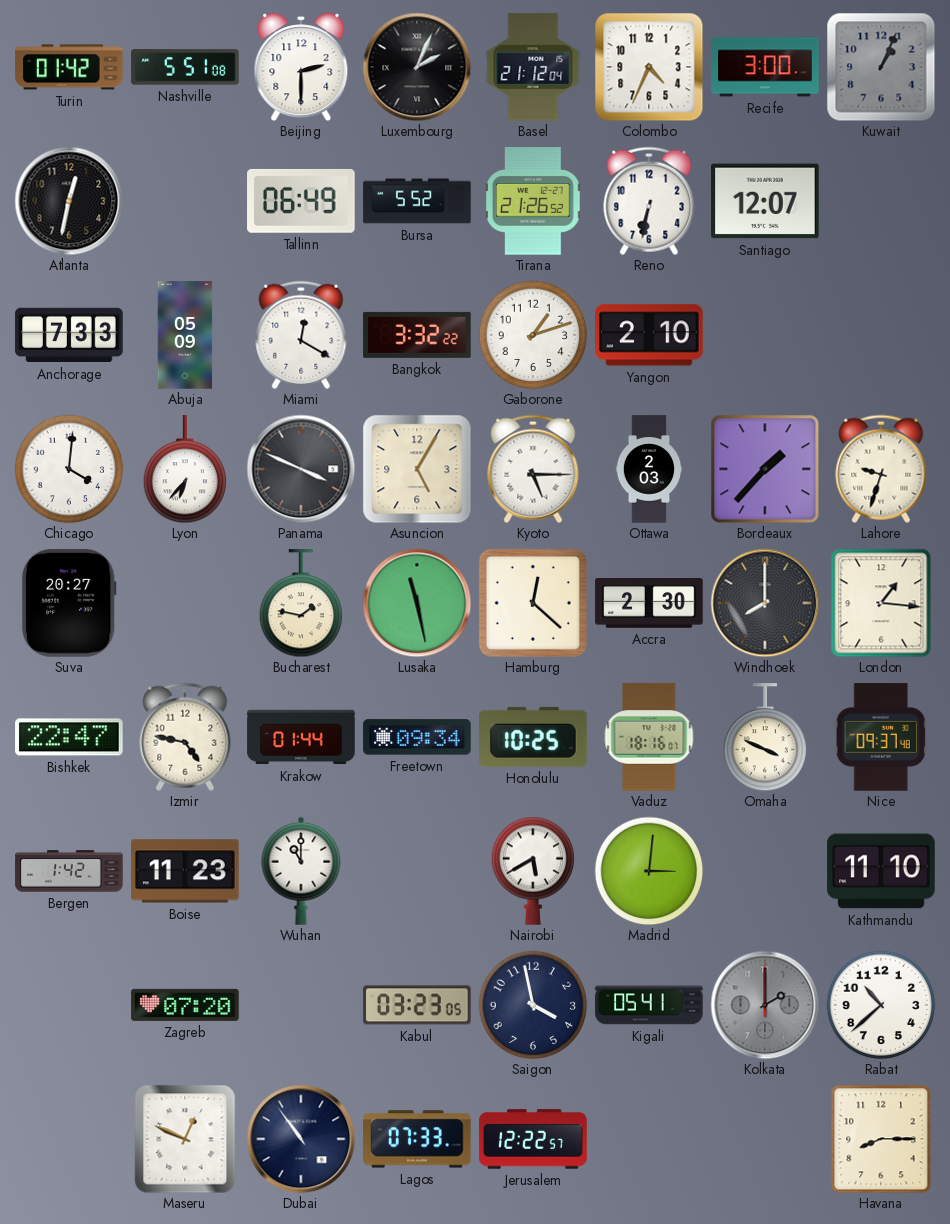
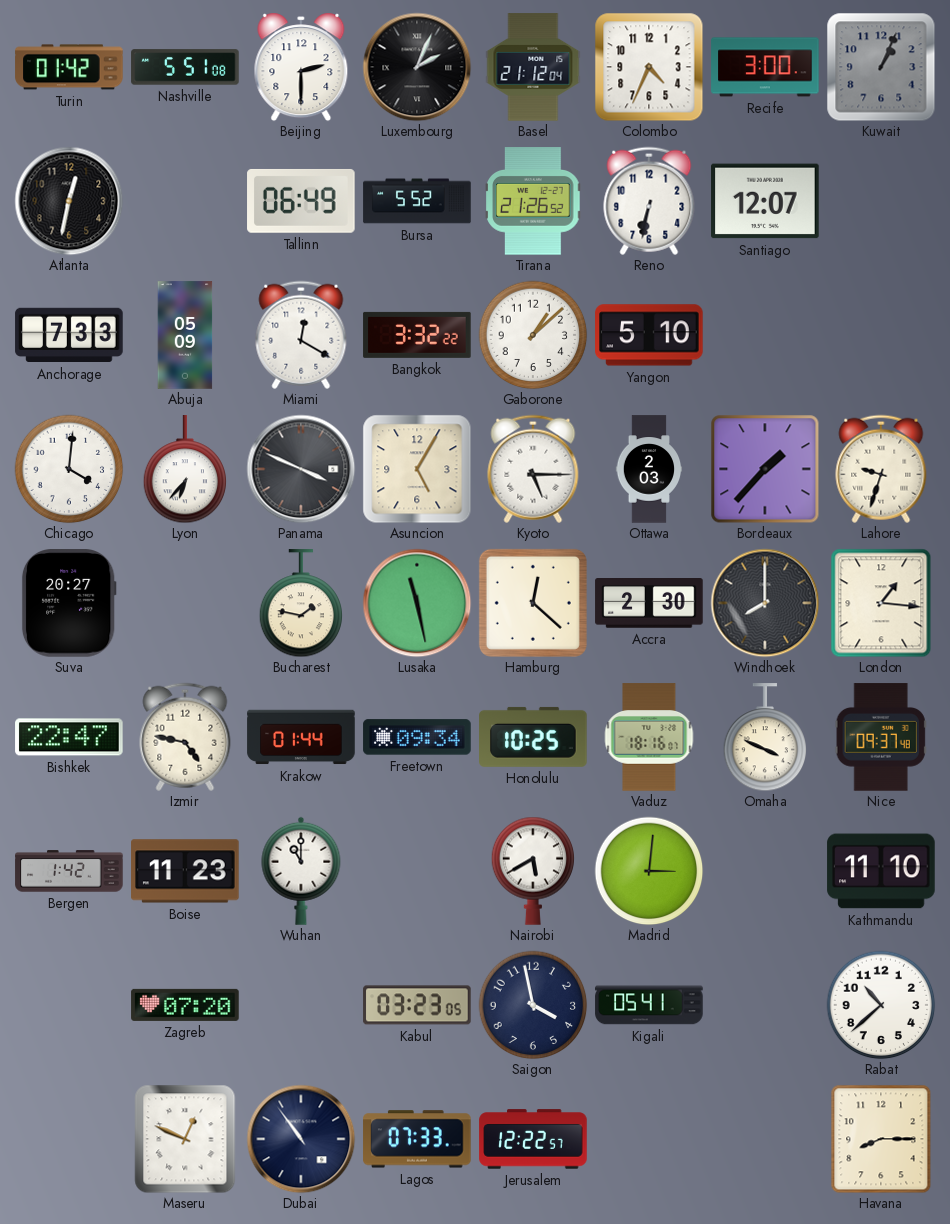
Gaborone: 1:12 -> 1:08
Yangon: 2:10 -> 5:10
Kolkata: 2:00 -> none
